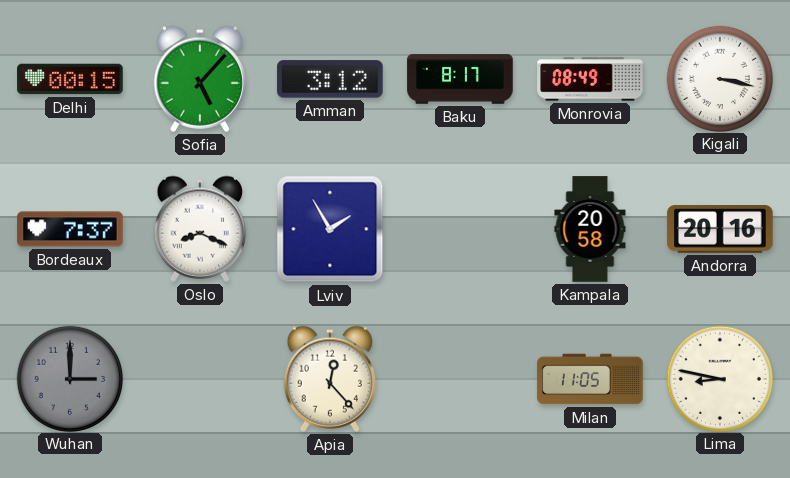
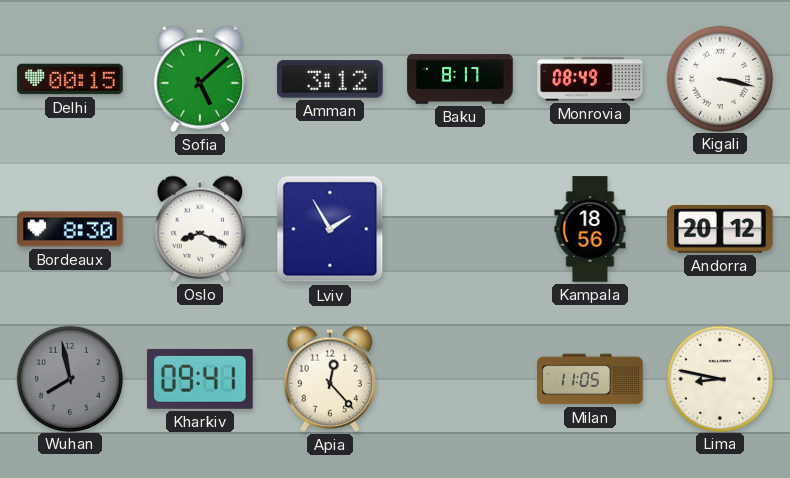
Sofia: 5:07 -> 5:08
Bordeaux: 7:37 -> 8:30
Kampala: 20:58 -> 18:56
Andorra: 20:16 -> 20:12
Wuhan: 3:00 -> 7:58
Kharkiv: none -> 09:41
